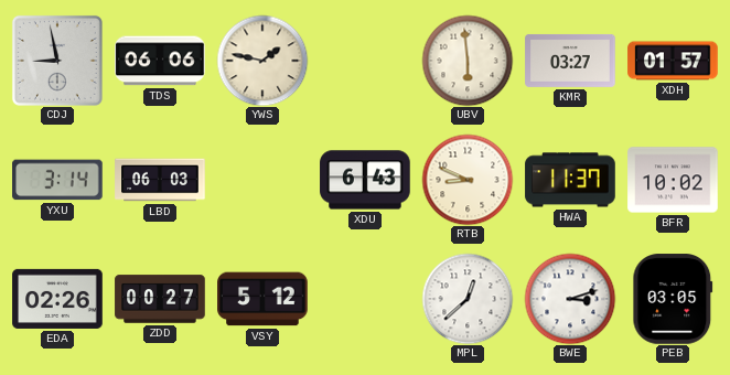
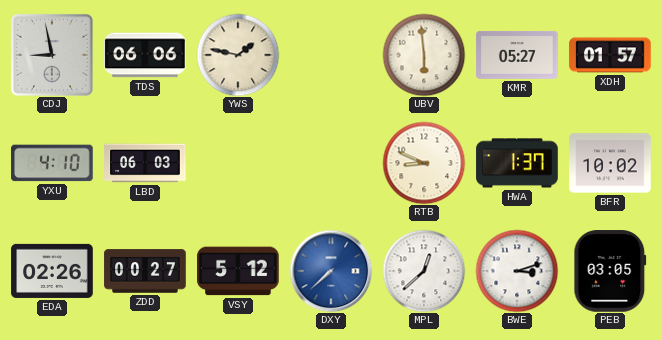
KMR: 03:27 -> 05:27
YXU: 3:14 -> 4:10
XDU: 6:43 -> none
HWA: 11:37 -> 1:37
DXY: none -> 7:38
